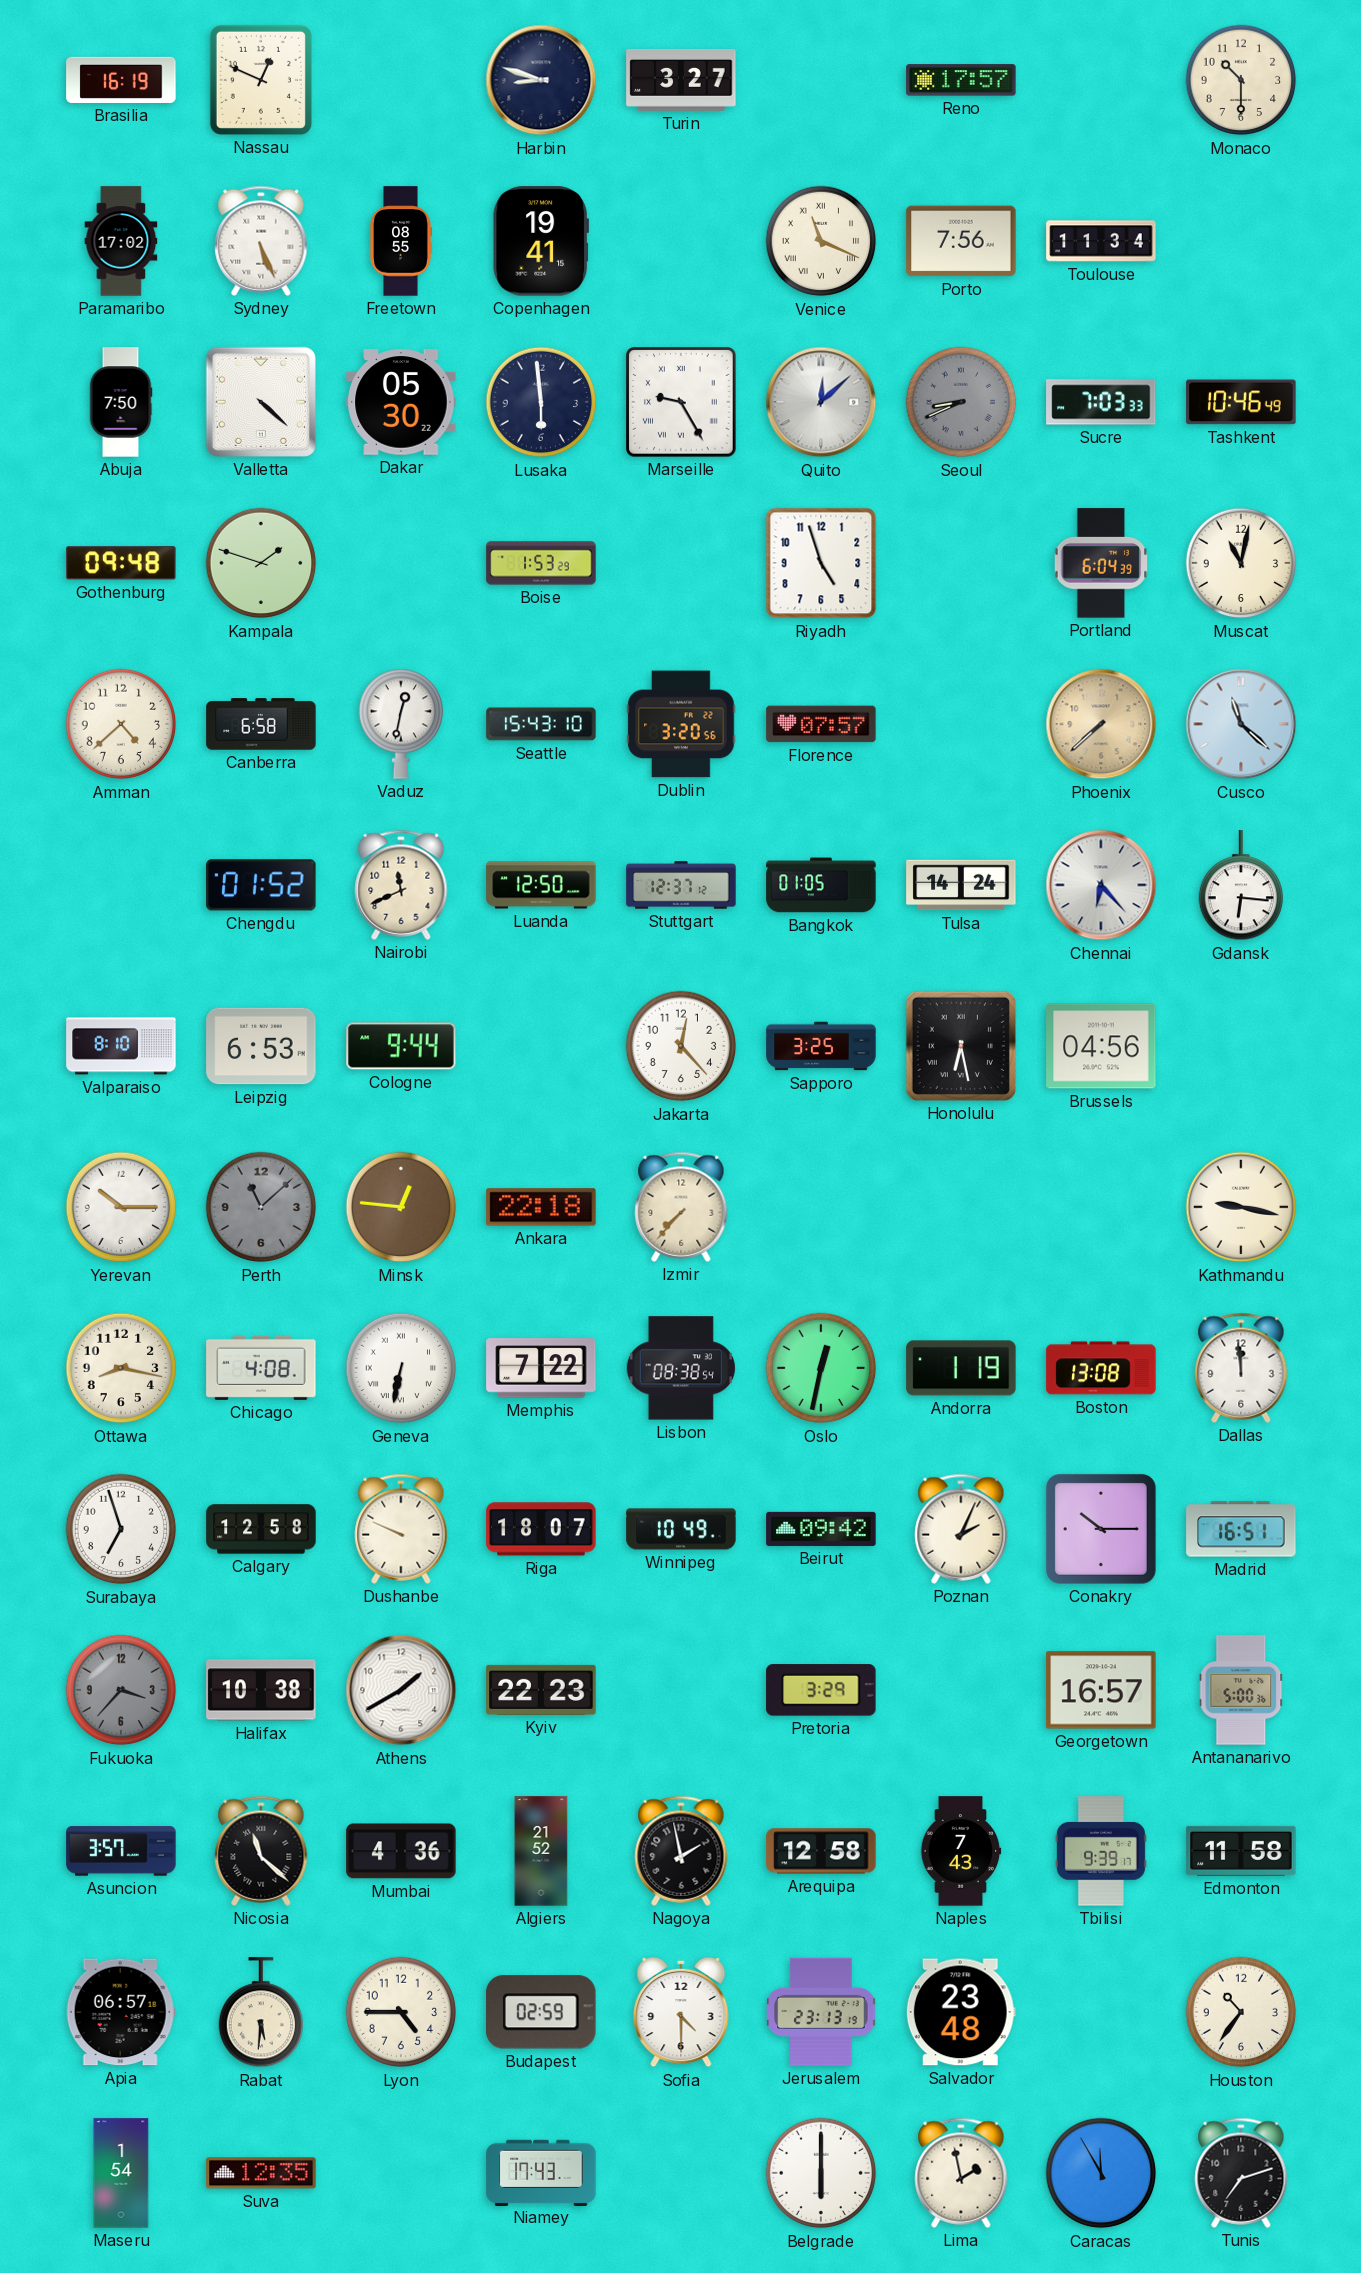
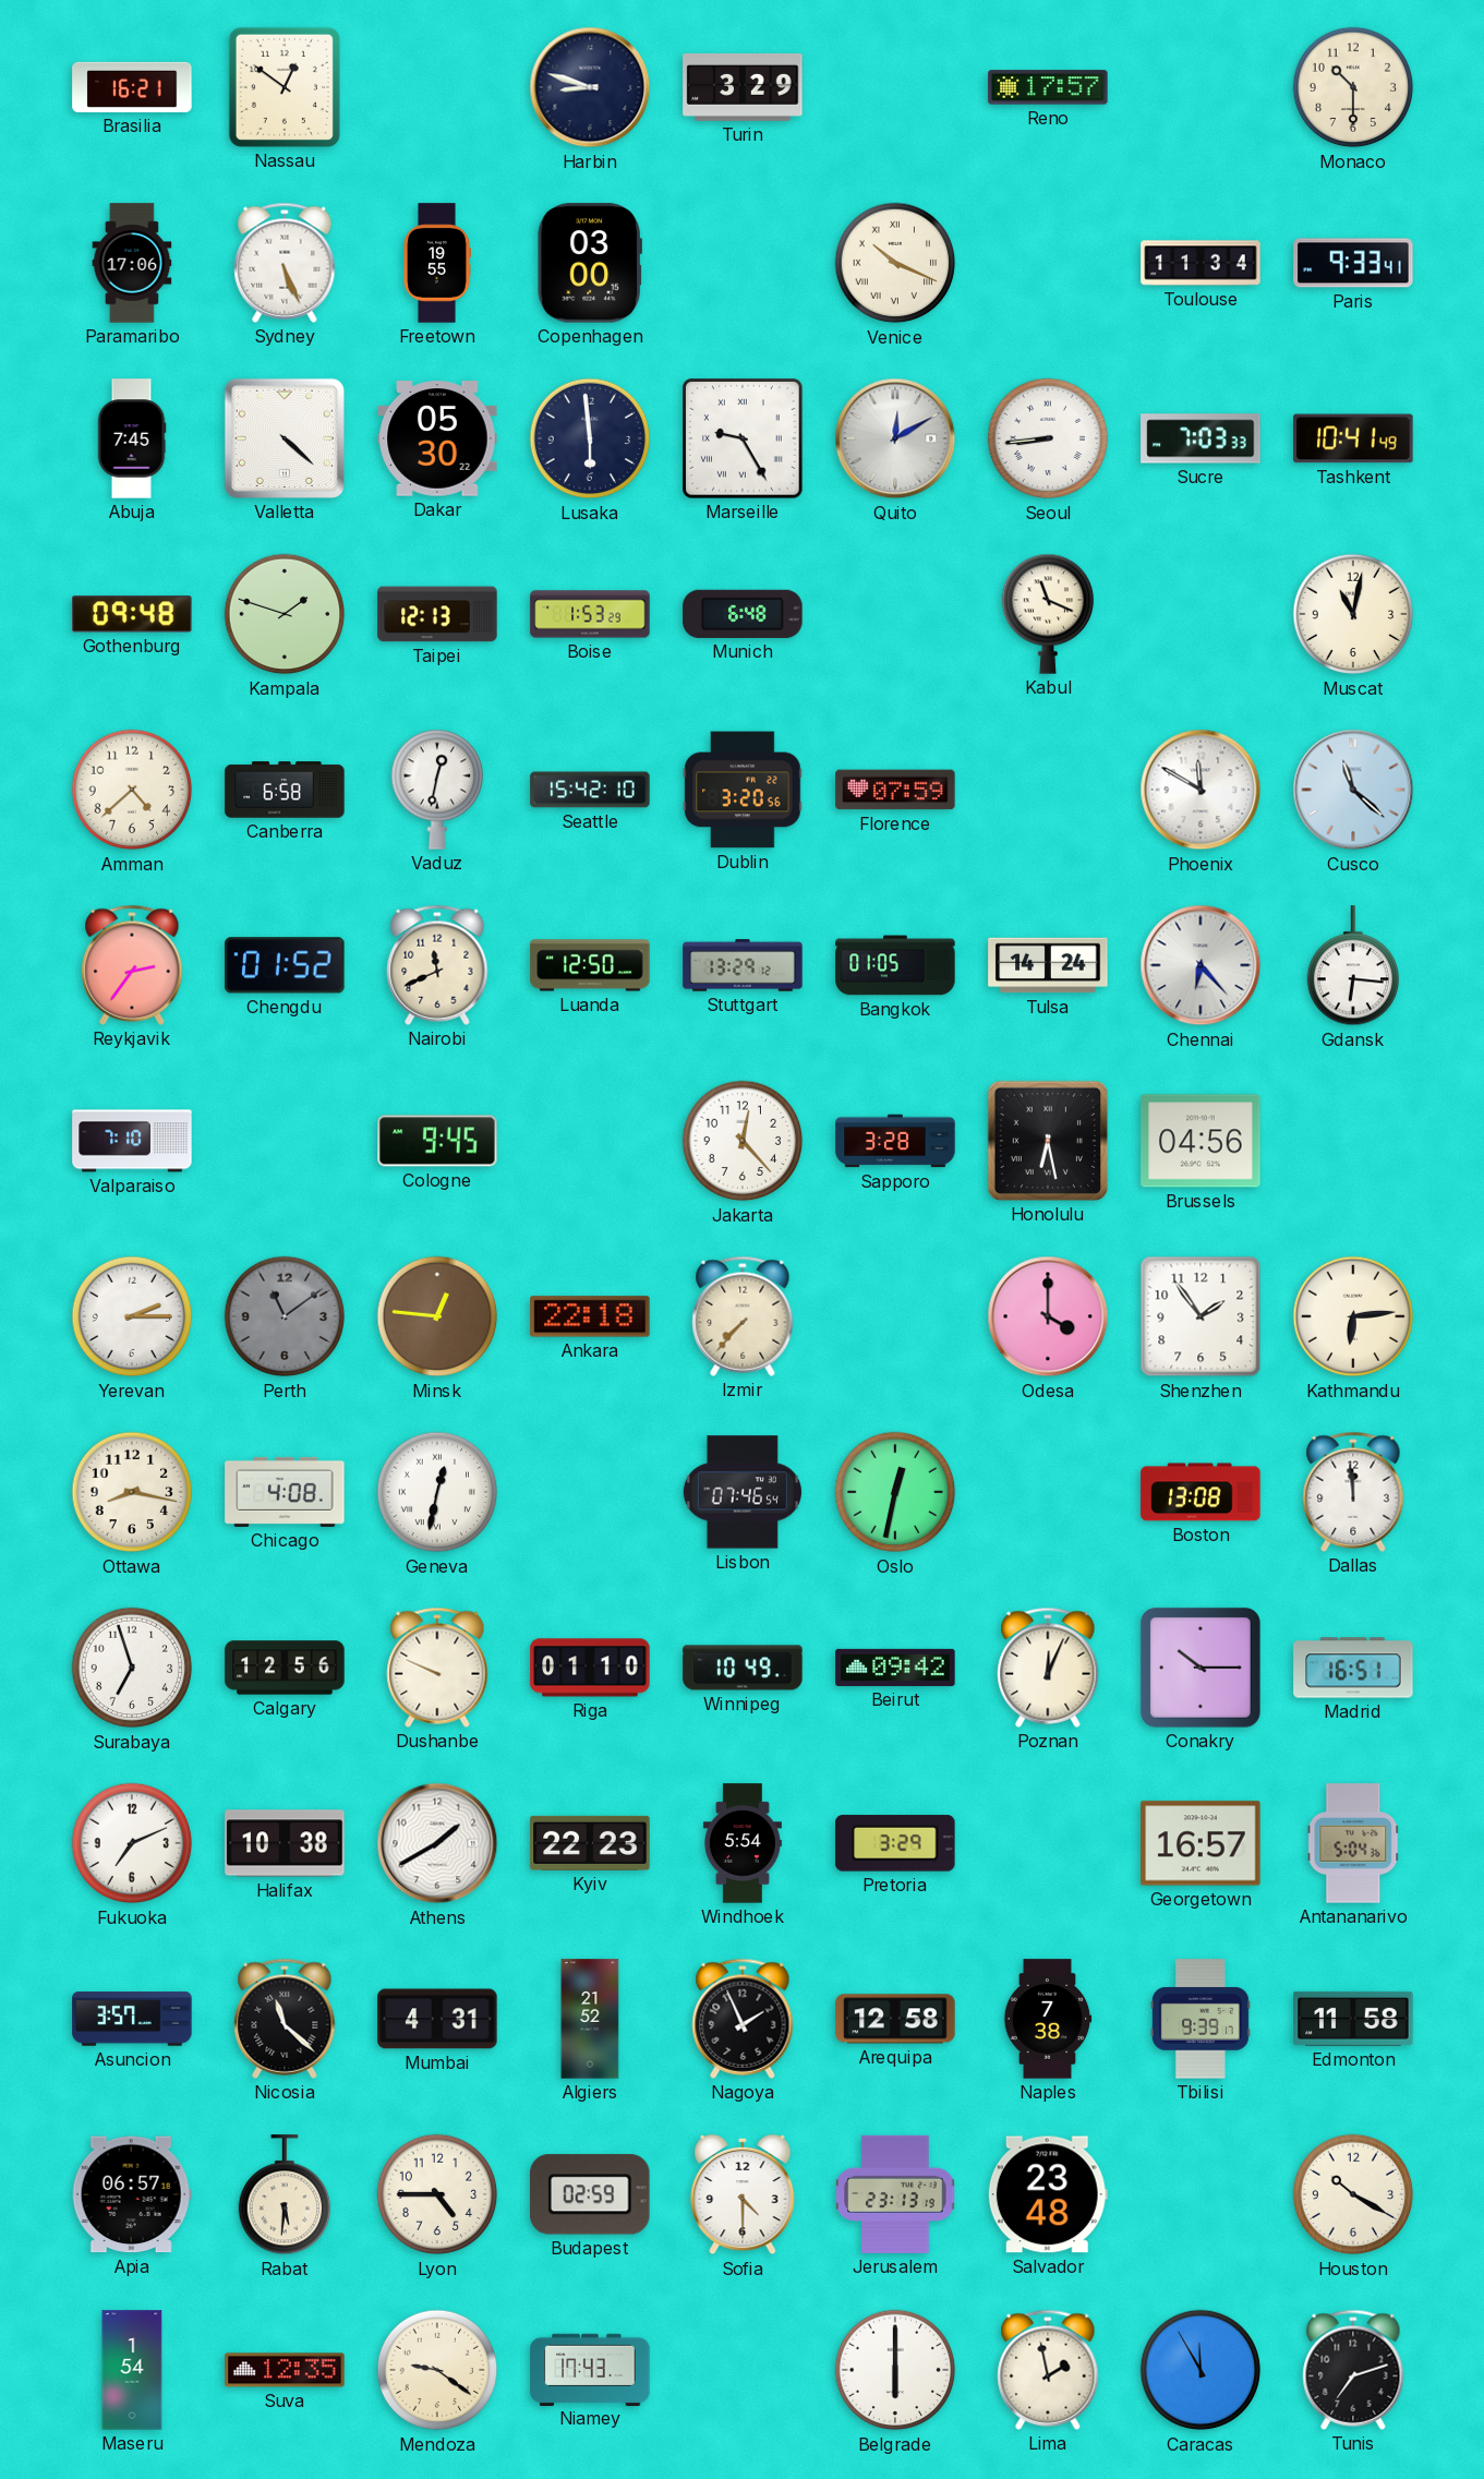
Brasilia: 16:19 -> 16:21
Nassau: 12:49 -> 12:51
Turin: 3:27 -> 3:29
Paramaribo: 17:02 -> 17:06
Freetown: 08:55 -> 19:55
Copenhagen: 19:41 -> 03:00
Venice: 11:19 -> 10:19
Porto: 7:56 -> none
Paris: none -> 9:33
Abuja: 7:50 -> 7:45
Quito: 12:08 -> 12:10
Seoul: 8:41 -> 8:44
Seoul dial: grey -> white
Tashkent: 10:46 -> 10:41
Taipei: none -> 12:13
Munich: none -> 6:48
Riyadh: 4:57 -> none
Kabul: none -> 11:19
Portland: 6:04 -> none
Seattle: 15:43 -> 15:42
Florence: 07:57 -> 07:59
Phoenix: 7:38 -> 11:50
Phoenix dial: champagne -> white
Reykjavik: none -> 2:36
Stuttgart: 12:37 -> 13:29
Valparaiso: 8:10 -> 7:10
Leipzig: 6:53 -> none
Cologne: 9:44 -> 9:45
Sapporo: 3:25 -> 3:28
Yerevan: 10:15 -> 2:15
Perth: 11:08 -> 11:09
Odesa: none -> 4:00
Shenzhen: none -> 1:54
Kathmandu: 9:17 -> 6:14
Geneva: 6:32 -> 12:32
Memphis: 7:22 -> none
Lisbon: 08:38 -> 07:46
Andorra: 1:19 -> none
Calgary: 12:58 -> 12:56
Riga: 18:07 -> 01:10
Poznan: 2:04 -> 12:04
Fukuoka: 3:37 -> 7:11
Fukuoka dial: grey -> white
Windhoek: none -> 5:54
Antananarivo: 5:00 -> 5:04
Mumbai: 4:36 -> 4:31
Nagoya: 1:58 -> 1:56
Naples: 7:43 -> 7:38
Houston: 10:36 -> 10:20
Mendoza: none -> 9:21
